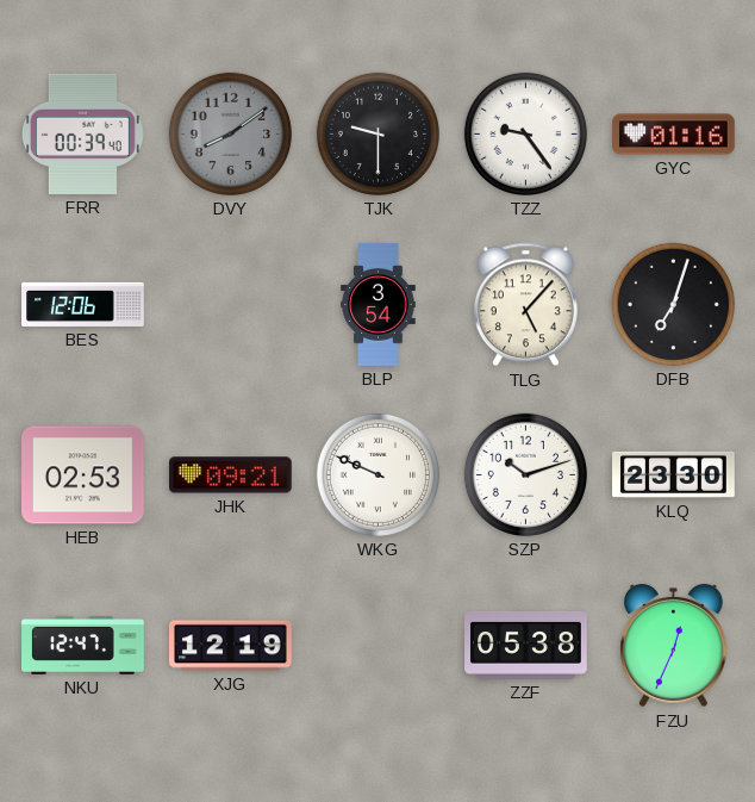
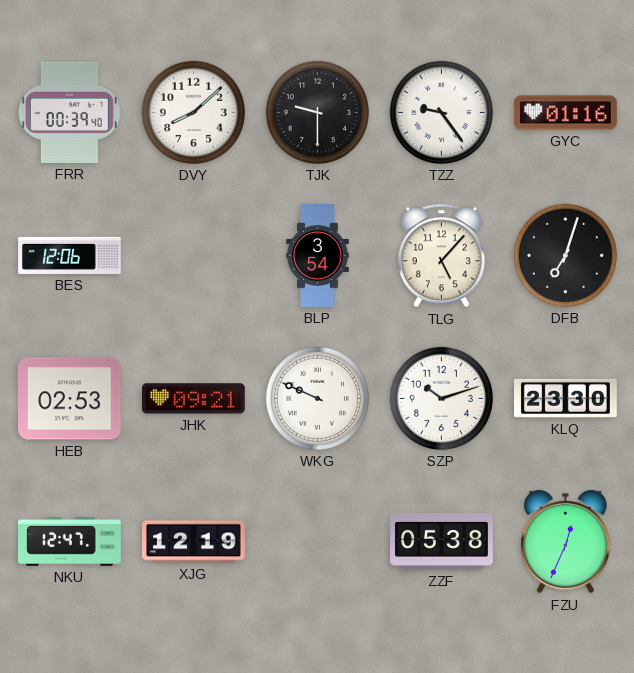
DVY: 8:09 -> 8:08
DVY dial: grey -> white
